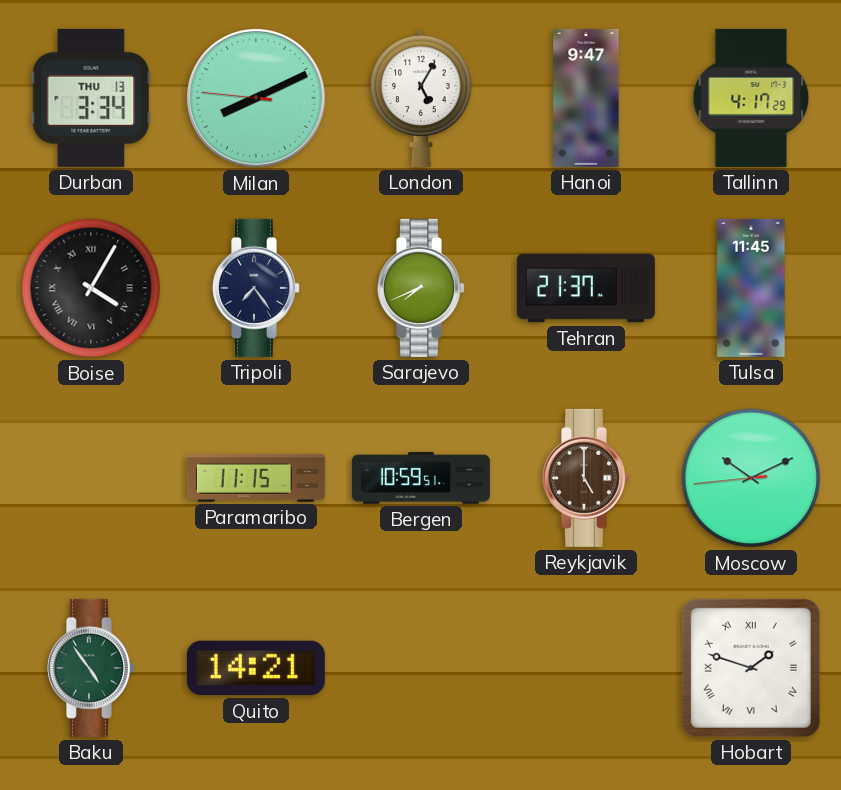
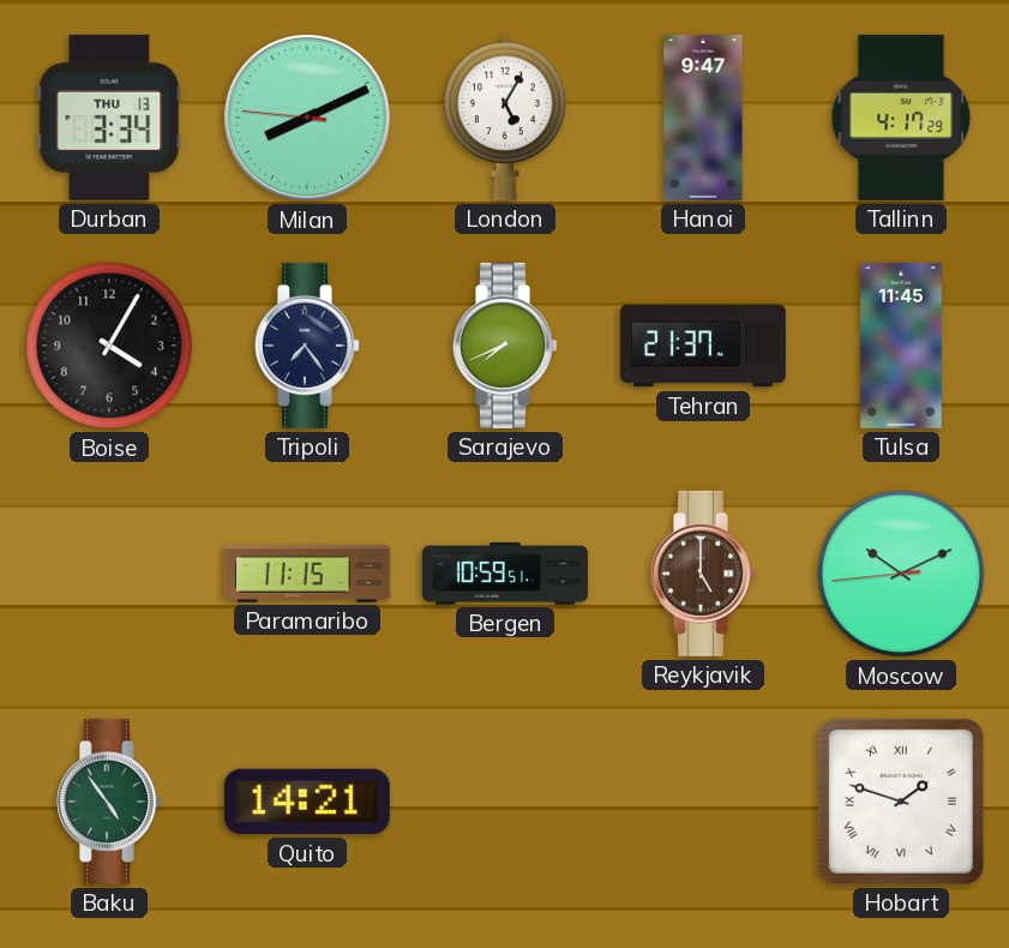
Boise numerals: Roman -> Arabic
